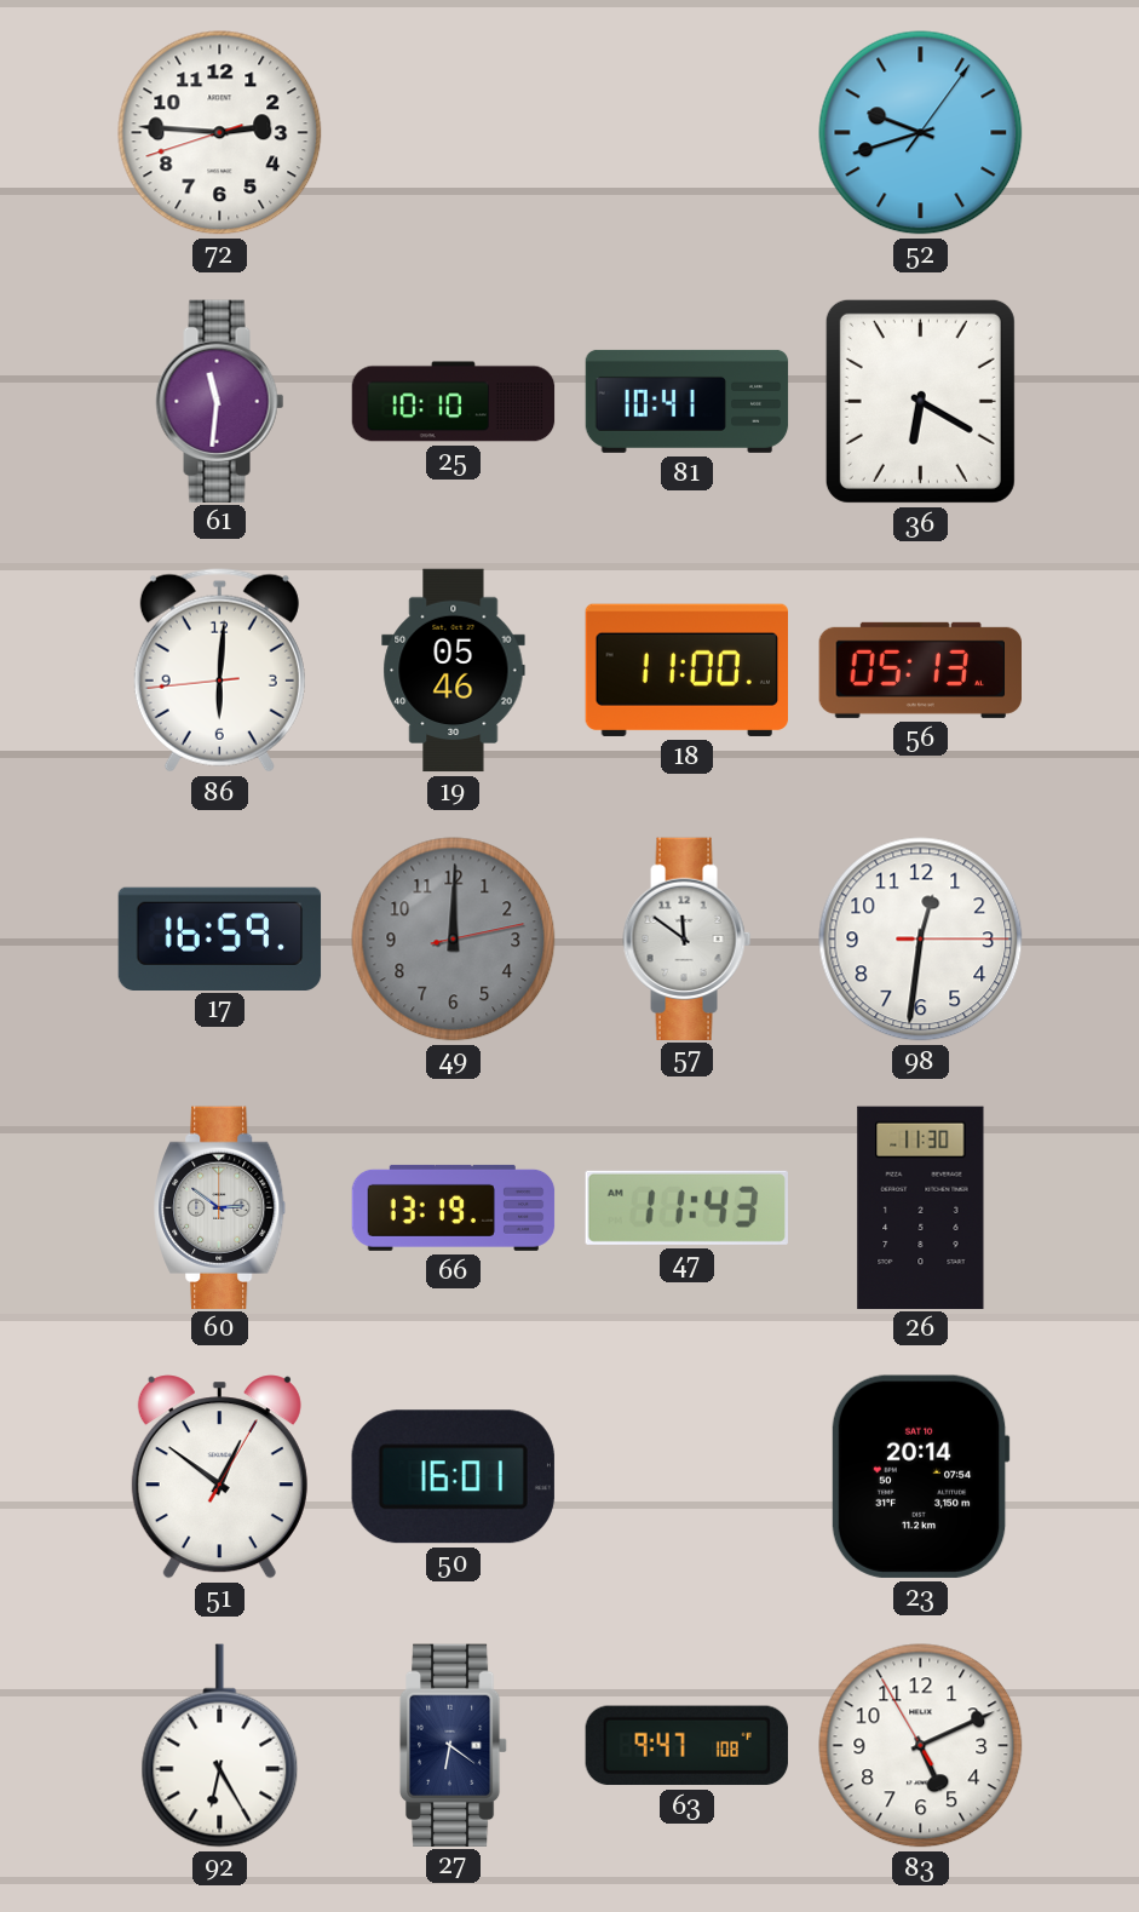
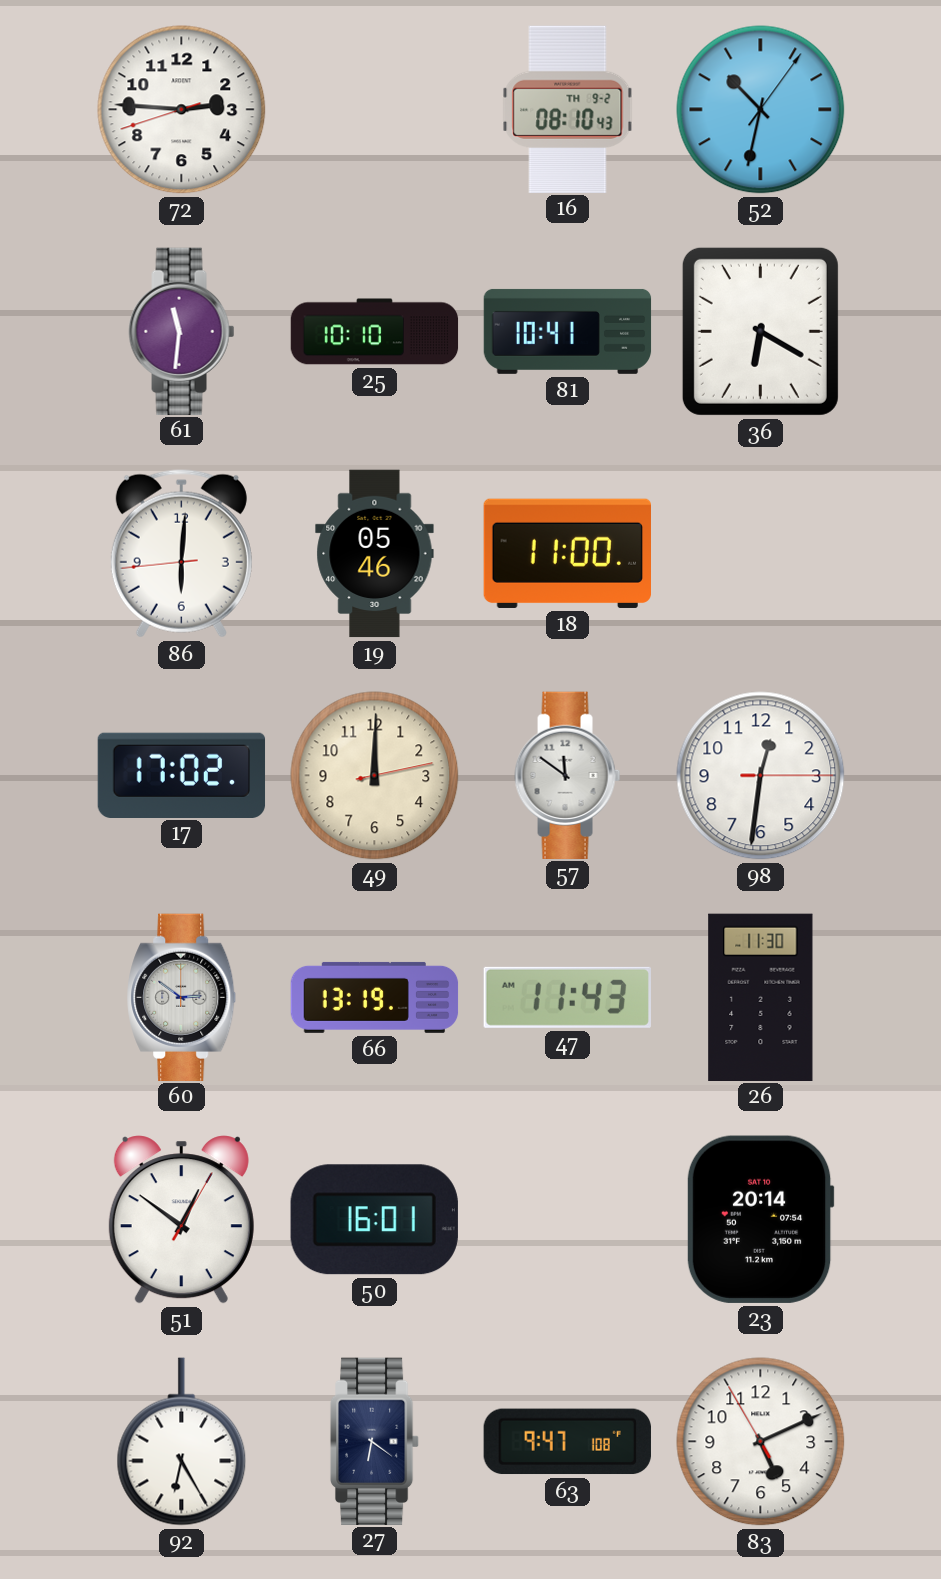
16: none -> 08:10
52: 9:42 -> 10:32
56: 05:13 -> none
17: 16:59 -> 17:02
49 dial: grey -> cream
